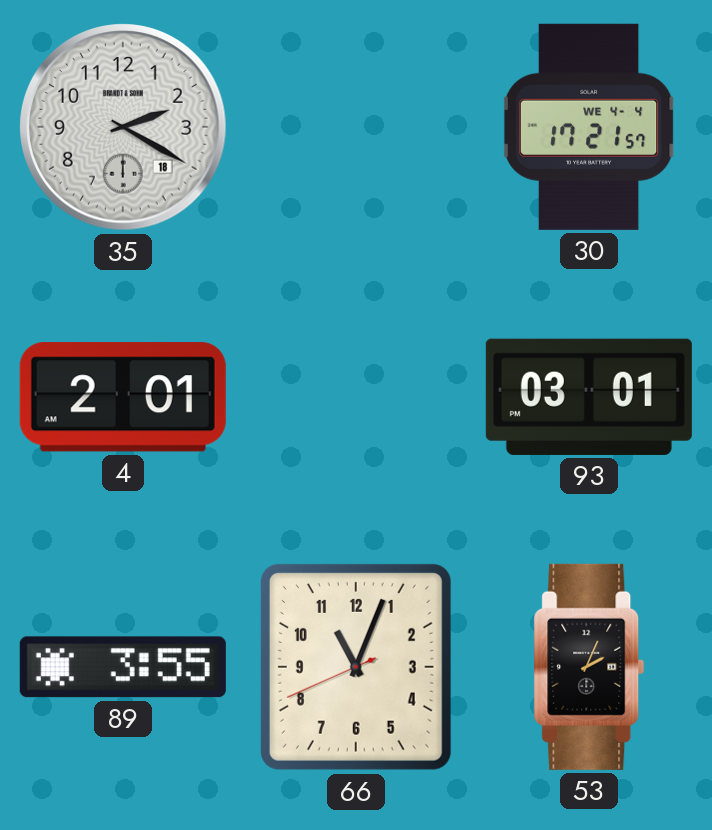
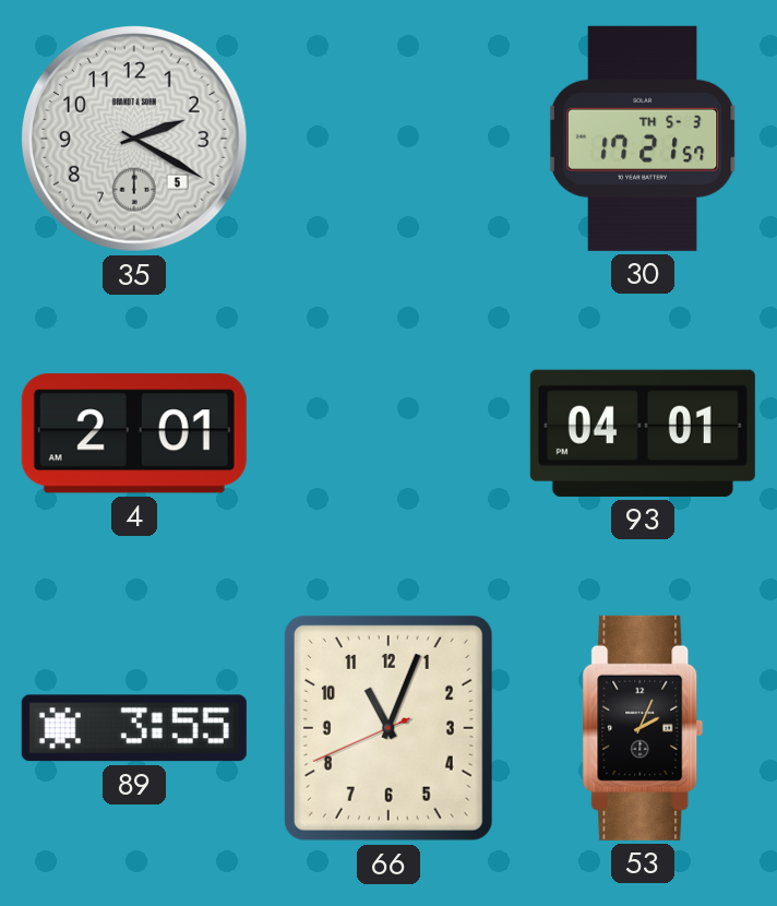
35 date: 18 -> 5
30 date: WE 4-4 -> TH 5-3
93: 03:01 -> 04:01
